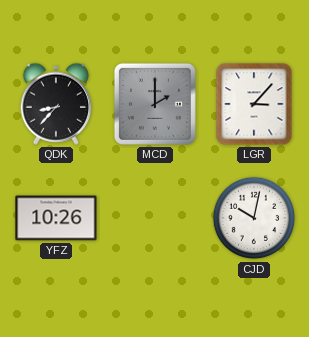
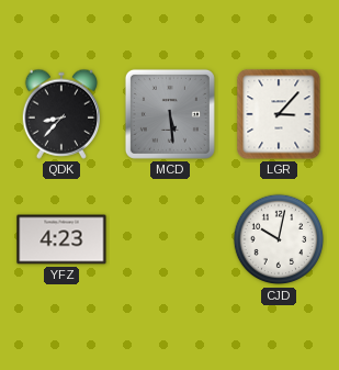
MCD: 2:00 -> 5:29
YFZ: 10:26 -> 4:23
